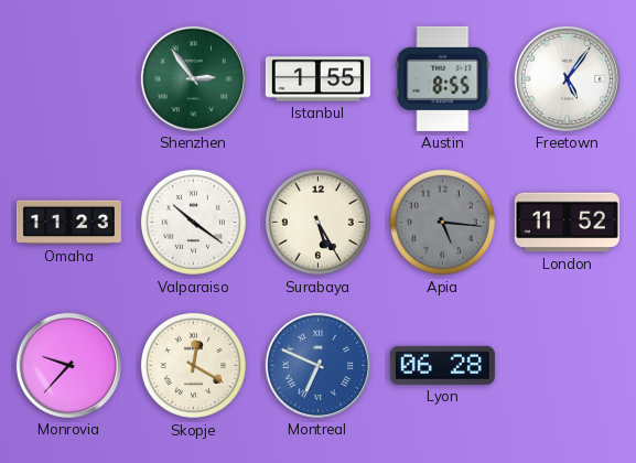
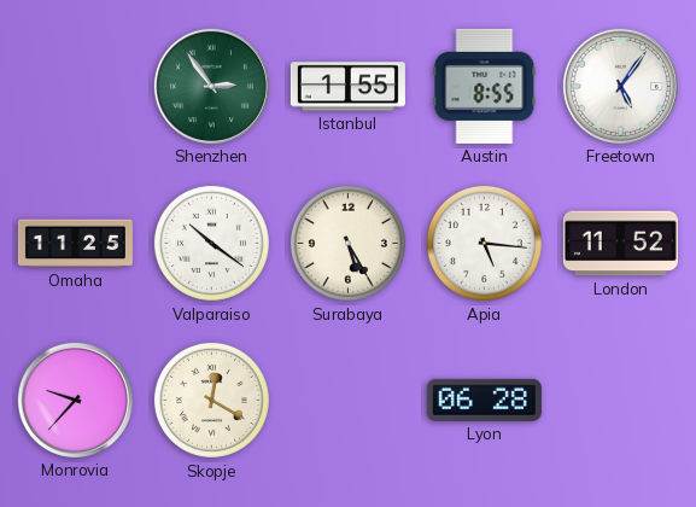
Omaha: 11:23 -> 11:25
Apia dial: grey -> white
Montreal: 6:49 -> none
